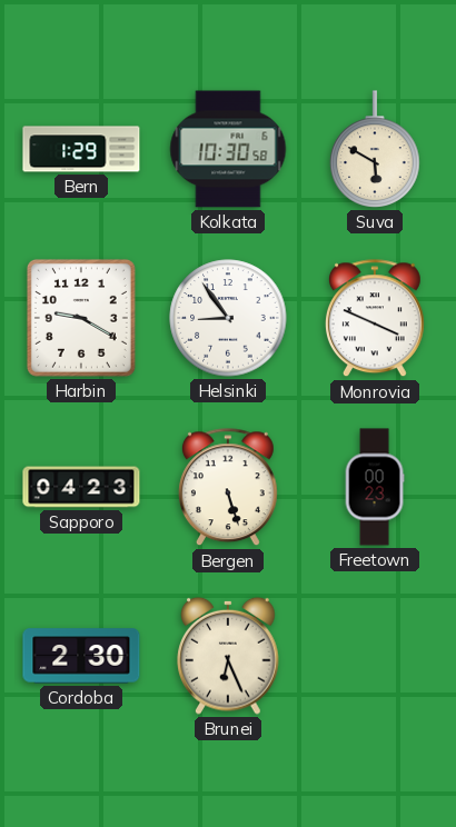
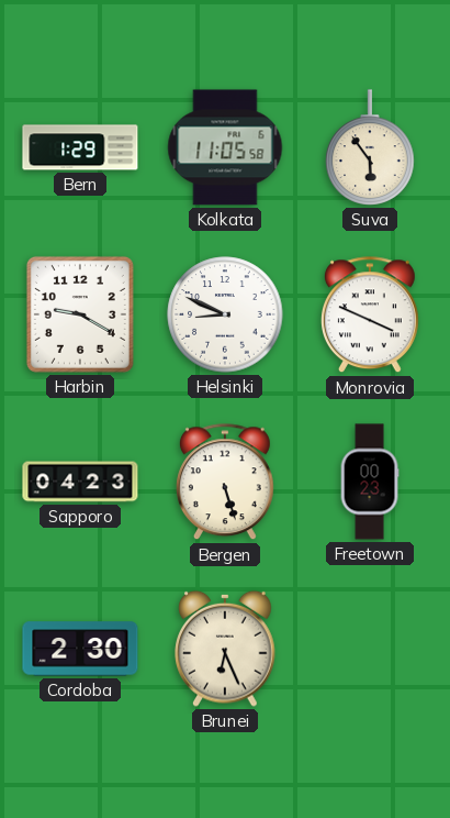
Kolkata: 10:30 -> 11:05
Suva: 5:50 -> 5:54
Helsinki: 8:54 -> 8:49
